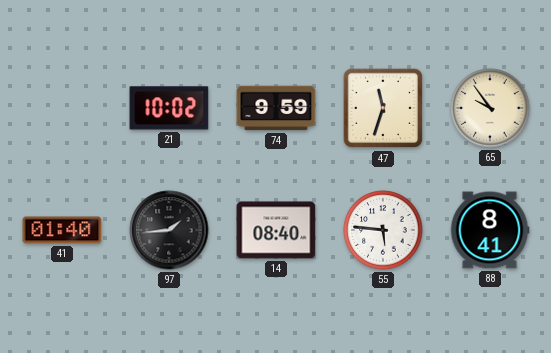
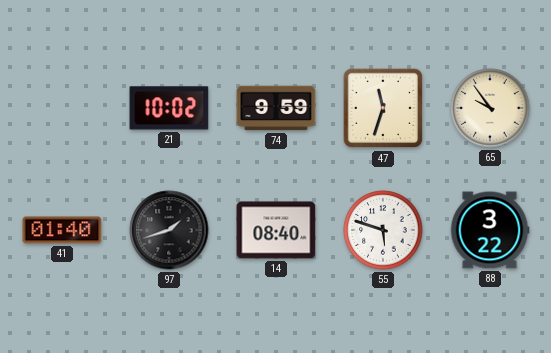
97: 1:44 -> 1:42
55: 5:46 -> 5:48
88: 8:41 -> 3:22
